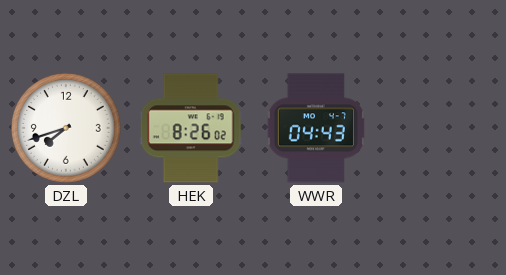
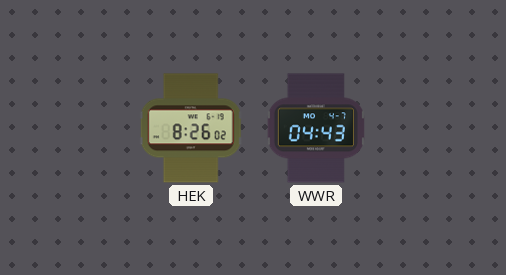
DZL: 7:42 -> none
